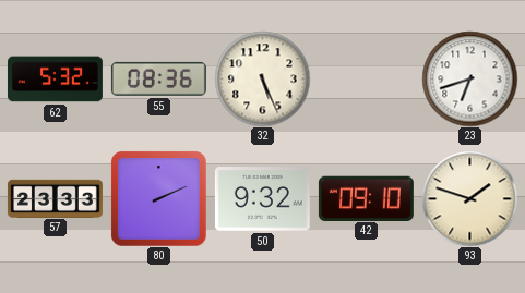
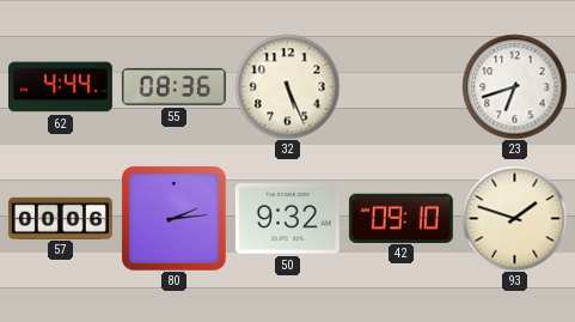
62: 5:32 -> 4:44
57: 23:33 -> 00:06
80: 2:11 -> 2:14
